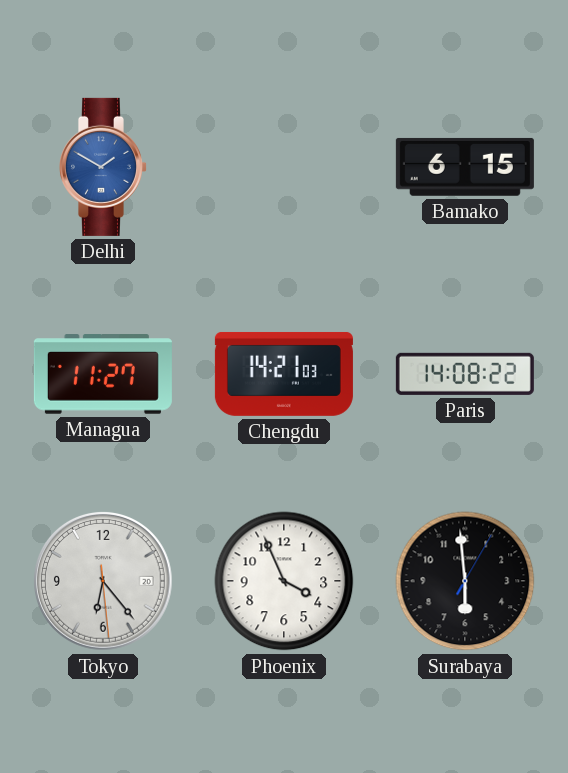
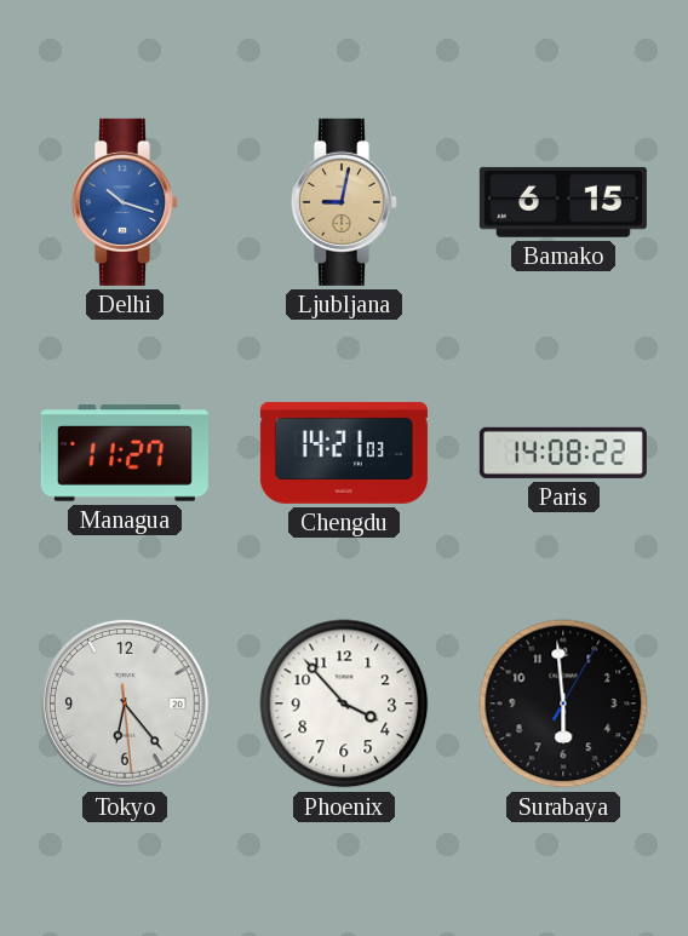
Delhi: 1:50 -> 10:18
Ljubljana: none -> 9:02
Phoenix: 3:56 -> 3:53
